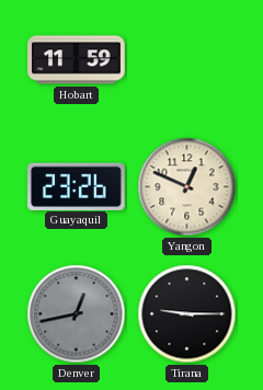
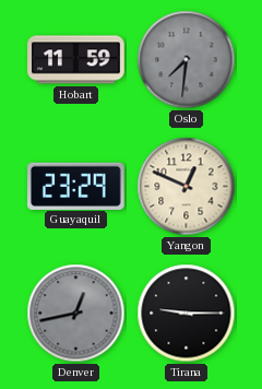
Oslo: none -> 7:31
Guayaquil: 23:26 -> 23:29
